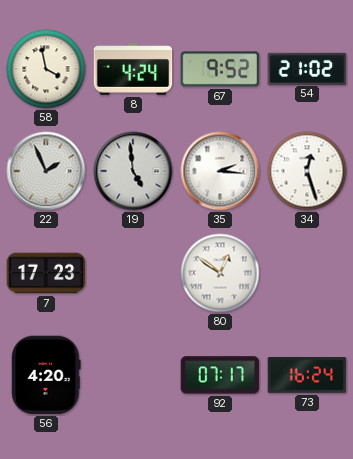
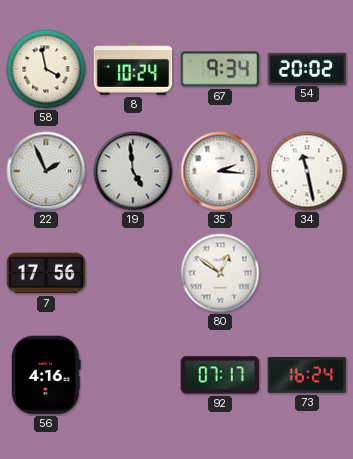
8: 4:24 -> 10:24
67: 9:52 -> 9:34
54: 21:02 -> 20:02
34: 12:27 -> 11:28
7: 17:23 -> 17:56
56: 4:20 -> 4:16
